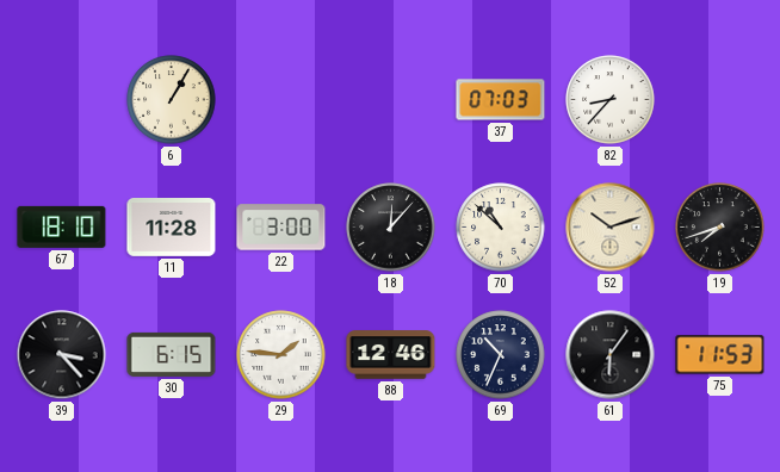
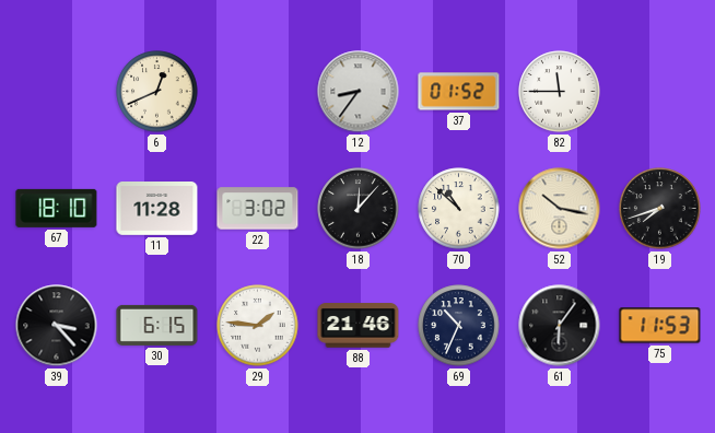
6: 1:05 -> 12:41
12: none -> 8:36
37: 07:03 -> 01:52
82: 8:37 -> 11:45
22: 3:00 -> 3:02
52: 10:12 -> 10:17
88: 12:46 -> 21:46
